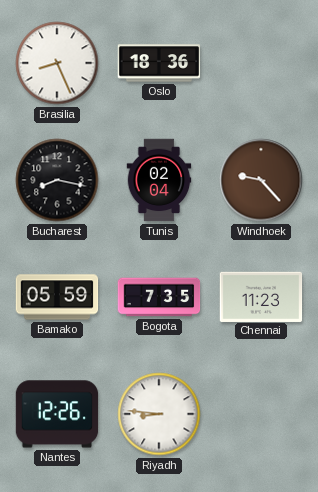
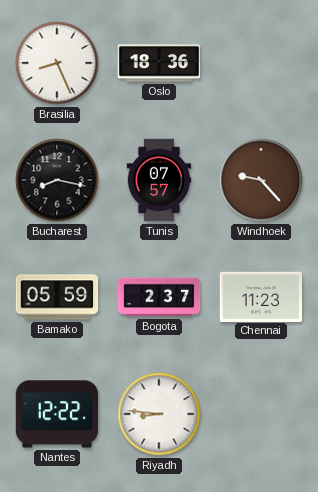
Tunis: 02:04 -> 07:57
Bogota: 7:35 -> 2:37
Nantes: 12:26 -> 12:22
